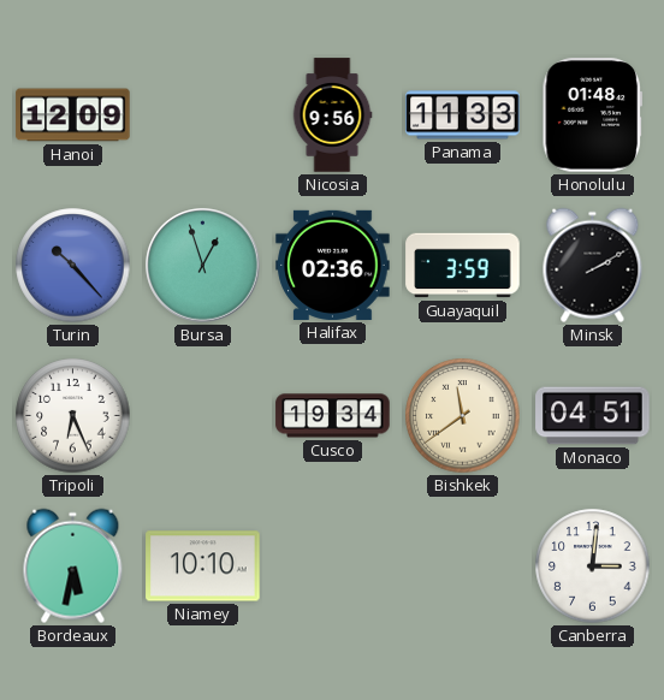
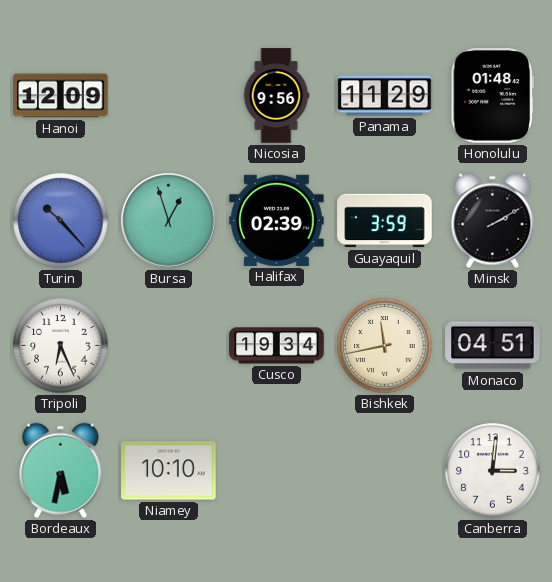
Panama: 11:33 -> 11:29
Halifax: 02:36 -> 02:39
Bishkek: 11:39 -> 11:43
